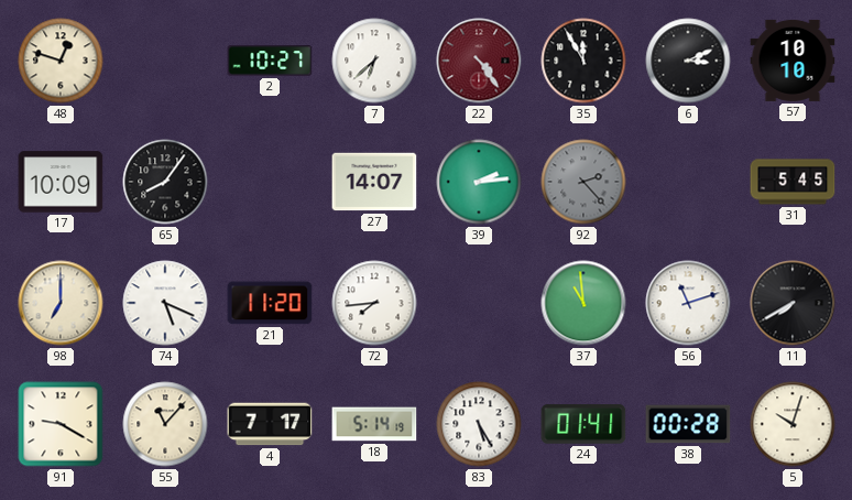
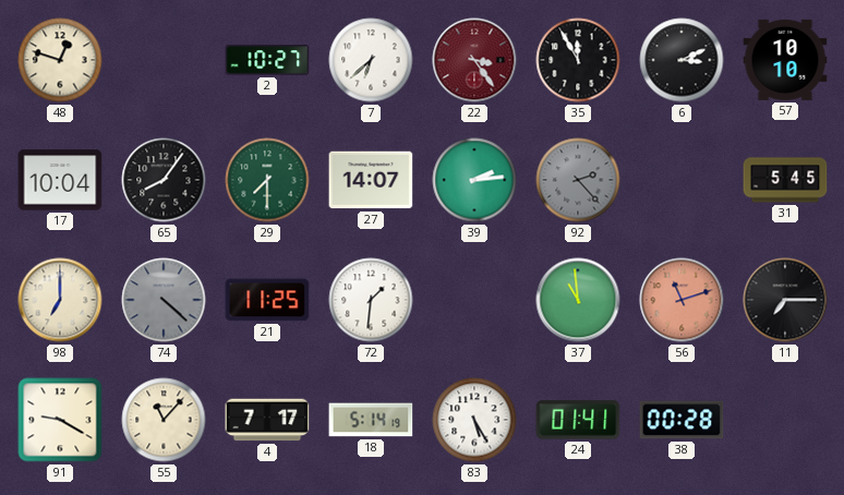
22: 4:24 -> 3:24
17: 10:09 -> 10:04
29: none -> 7:30
74: 5:19 -> 4:22
74 dial: white -> grey
21: 11:20 -> 11:25
72: 7:44 -> 1:31
56 dial: white -> salmon
11: 7:40 -> 7:15
5: 10:03 -> none
